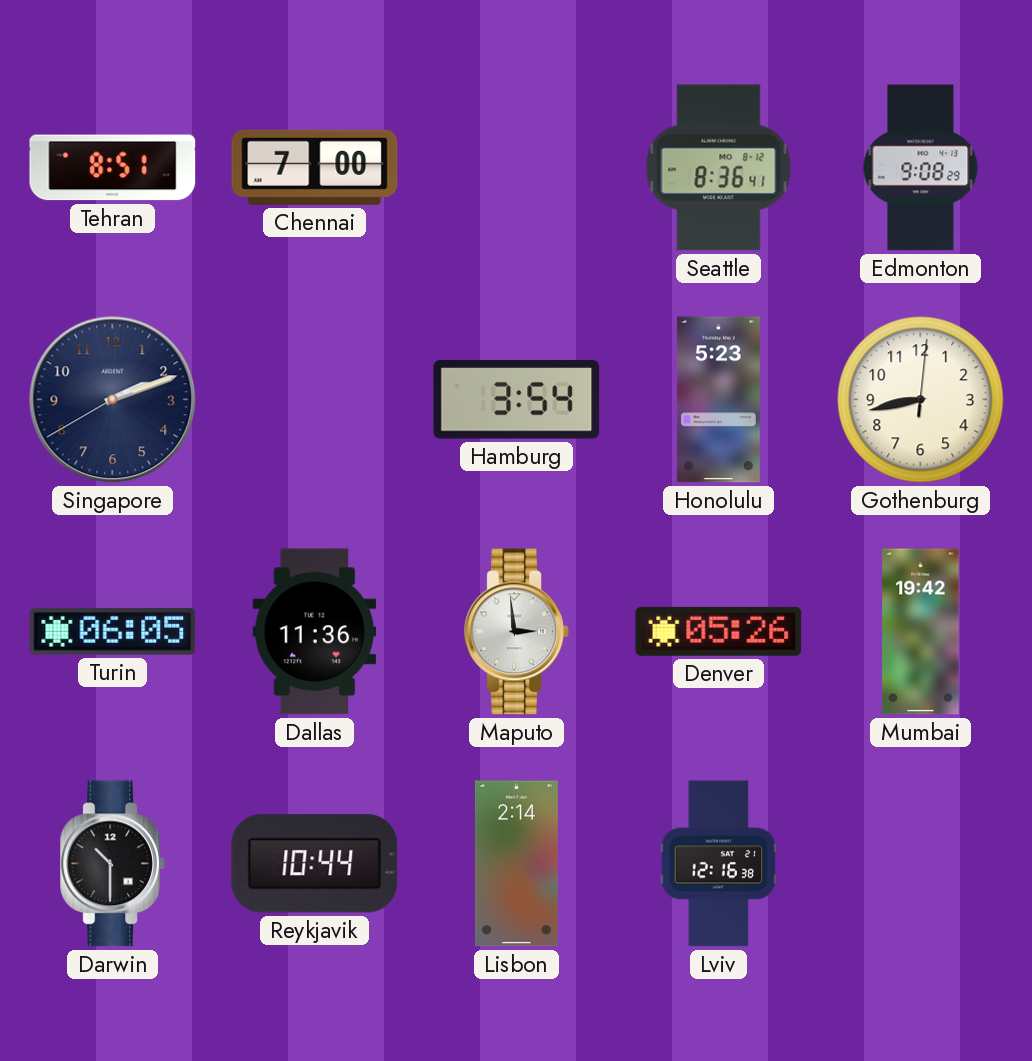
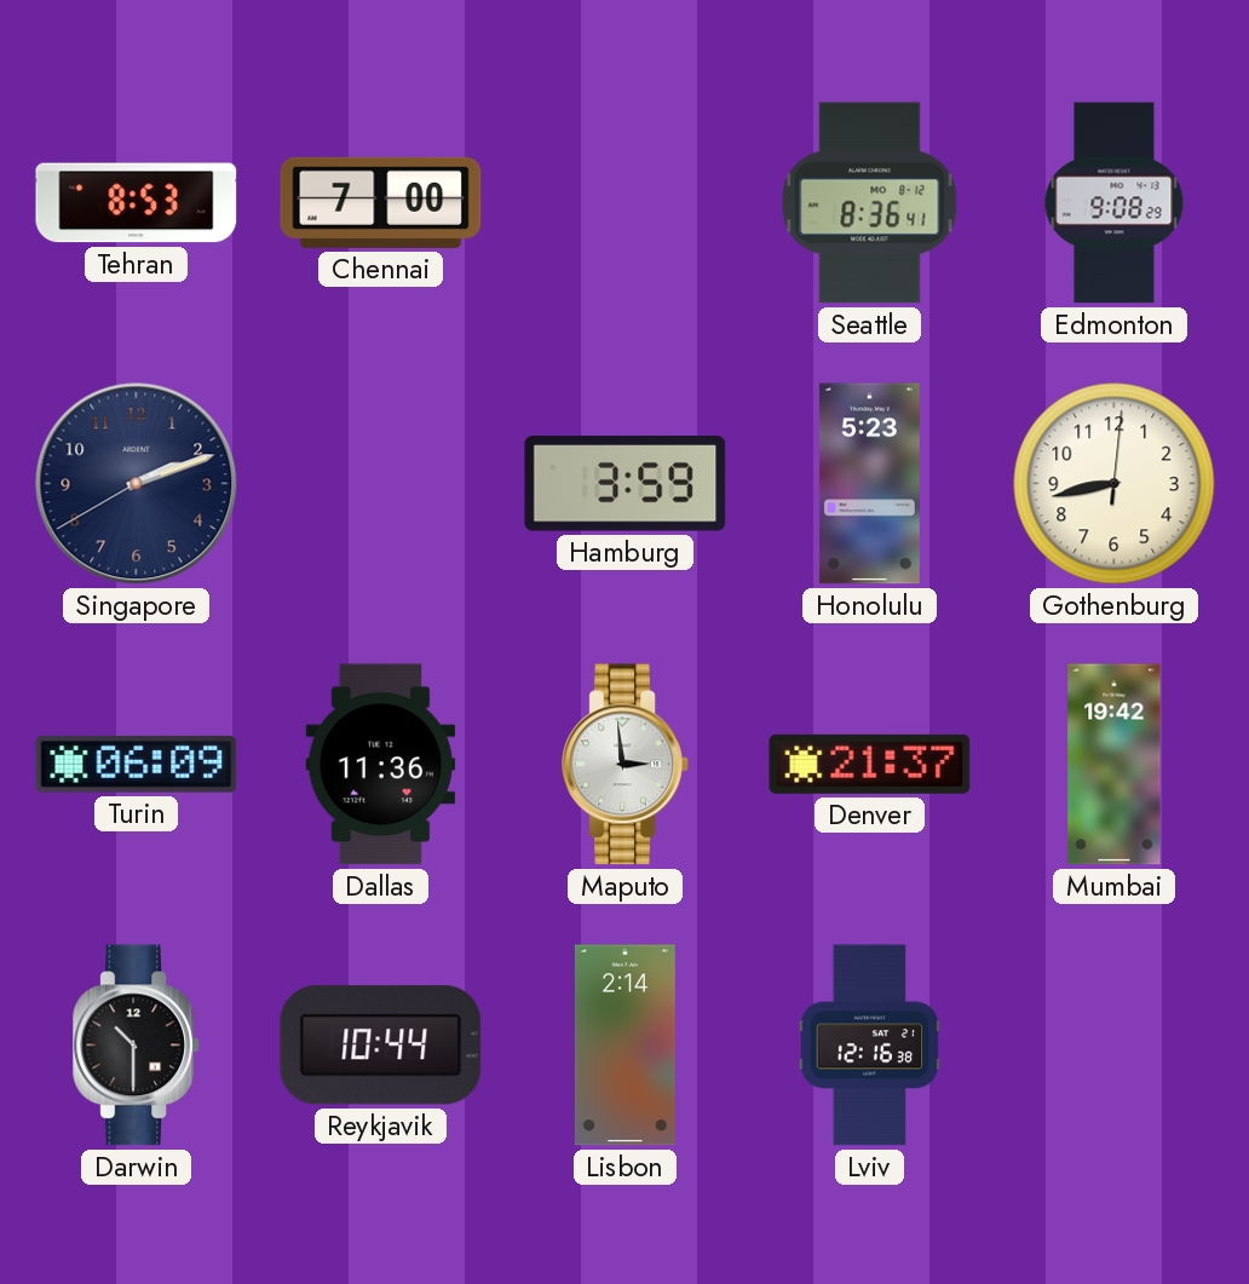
Tehran: 8:51 -> 8:53
Hamburg: 3:54 -> 3:59
Turin: 06:05 -> 06:09
Denver: 05:26 -> 21:37
